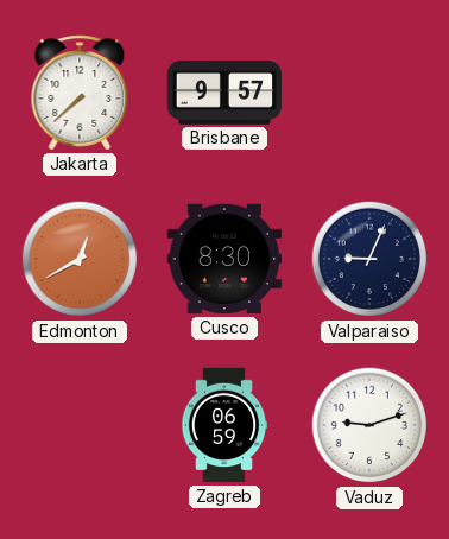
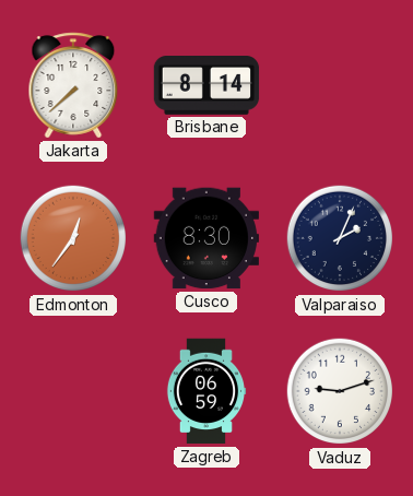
Brisbane: 9:57 -> 8:14
Edmonton: 12:40 -> 12:36
Valparaiso: 9:04 -> 2:04
